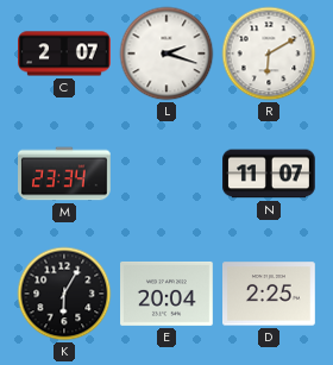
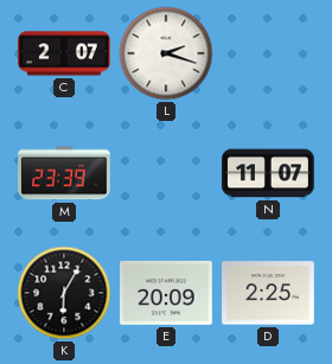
R: 6:10 -> none
M: 23:34 -> 23:39
E: 20:04 -> 20:09
